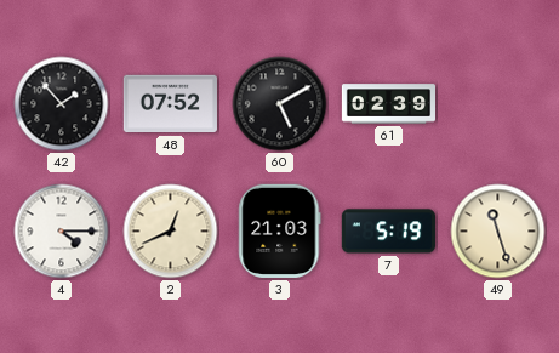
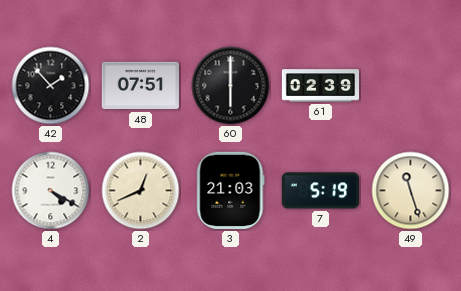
48: 07:52 -> 07:51
60: 5:10 -> 6:00
4: 4:15 -> 4:20
